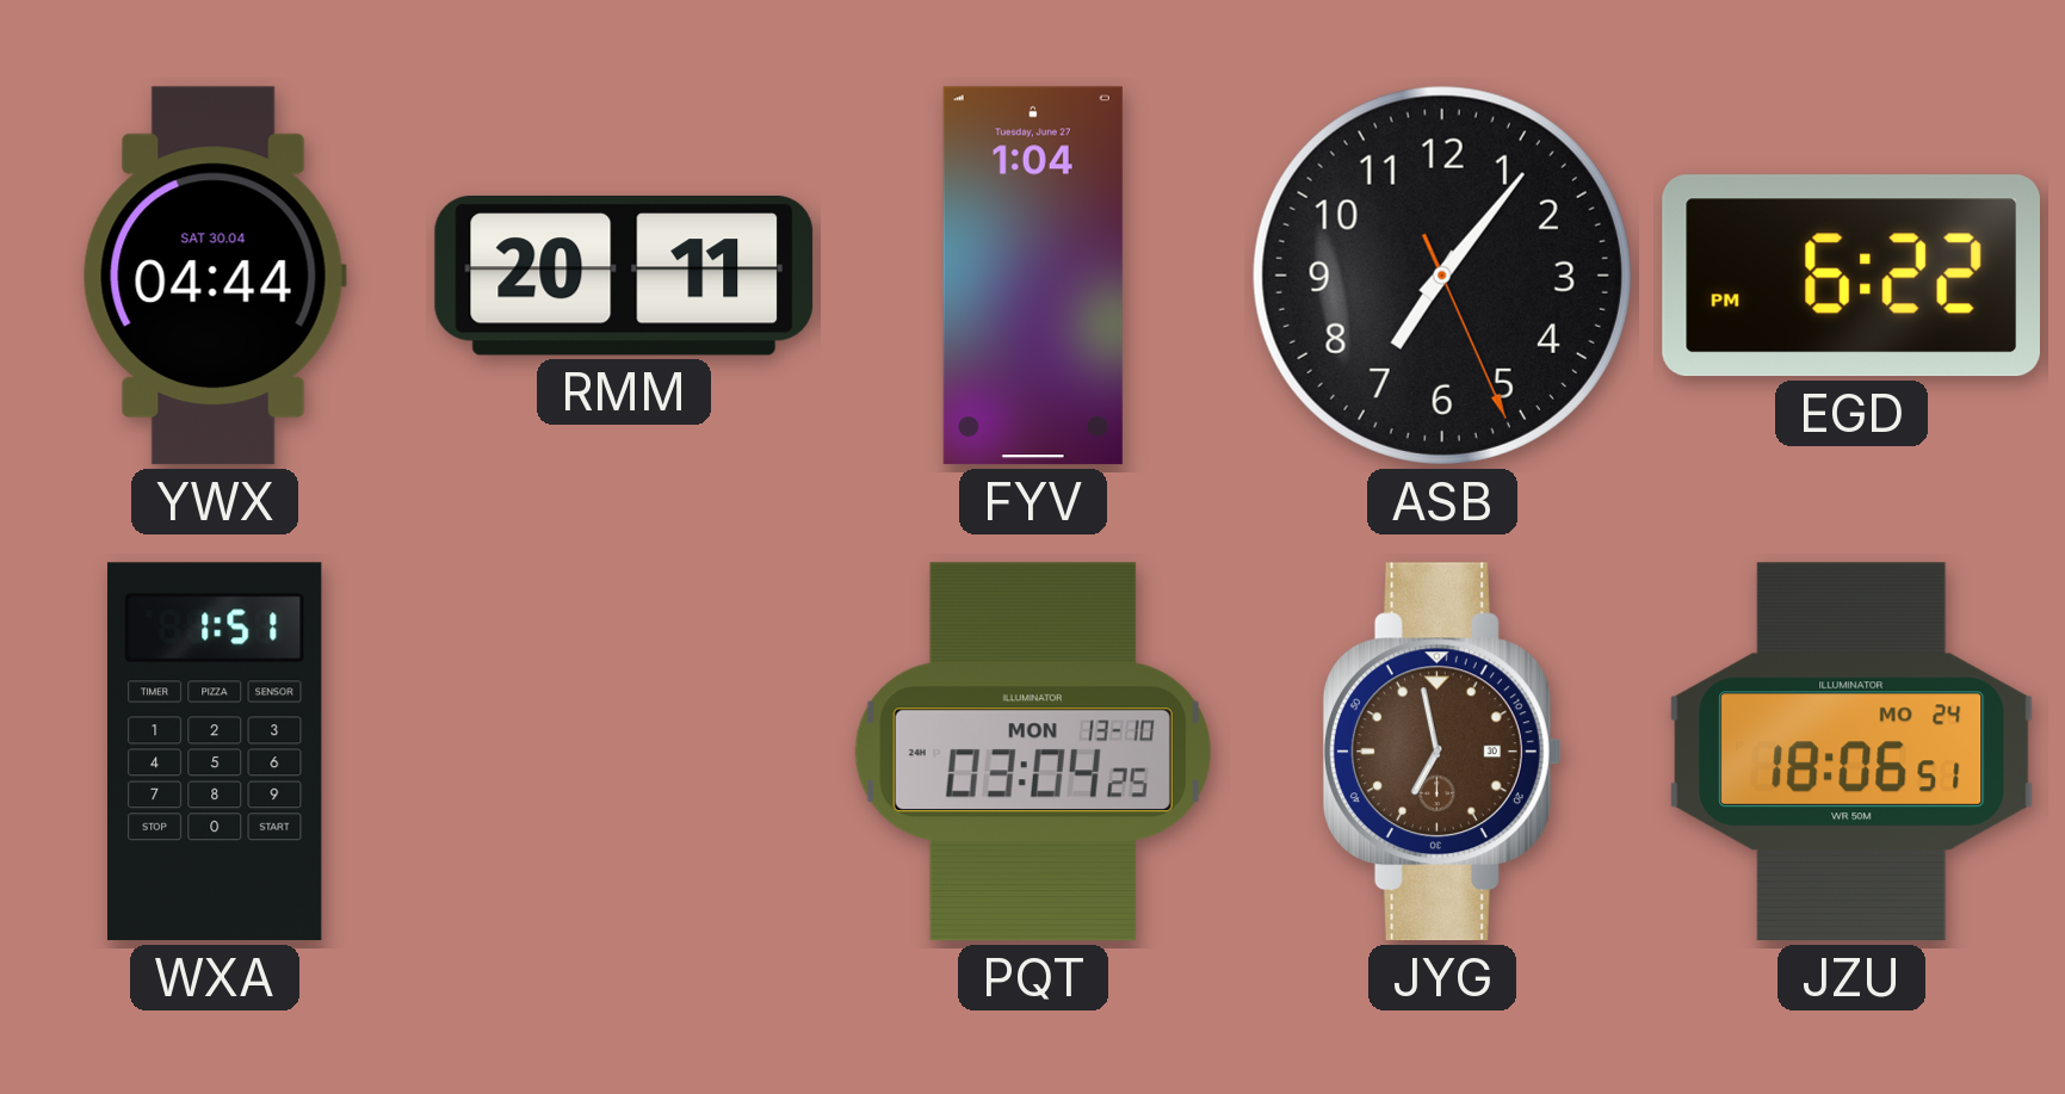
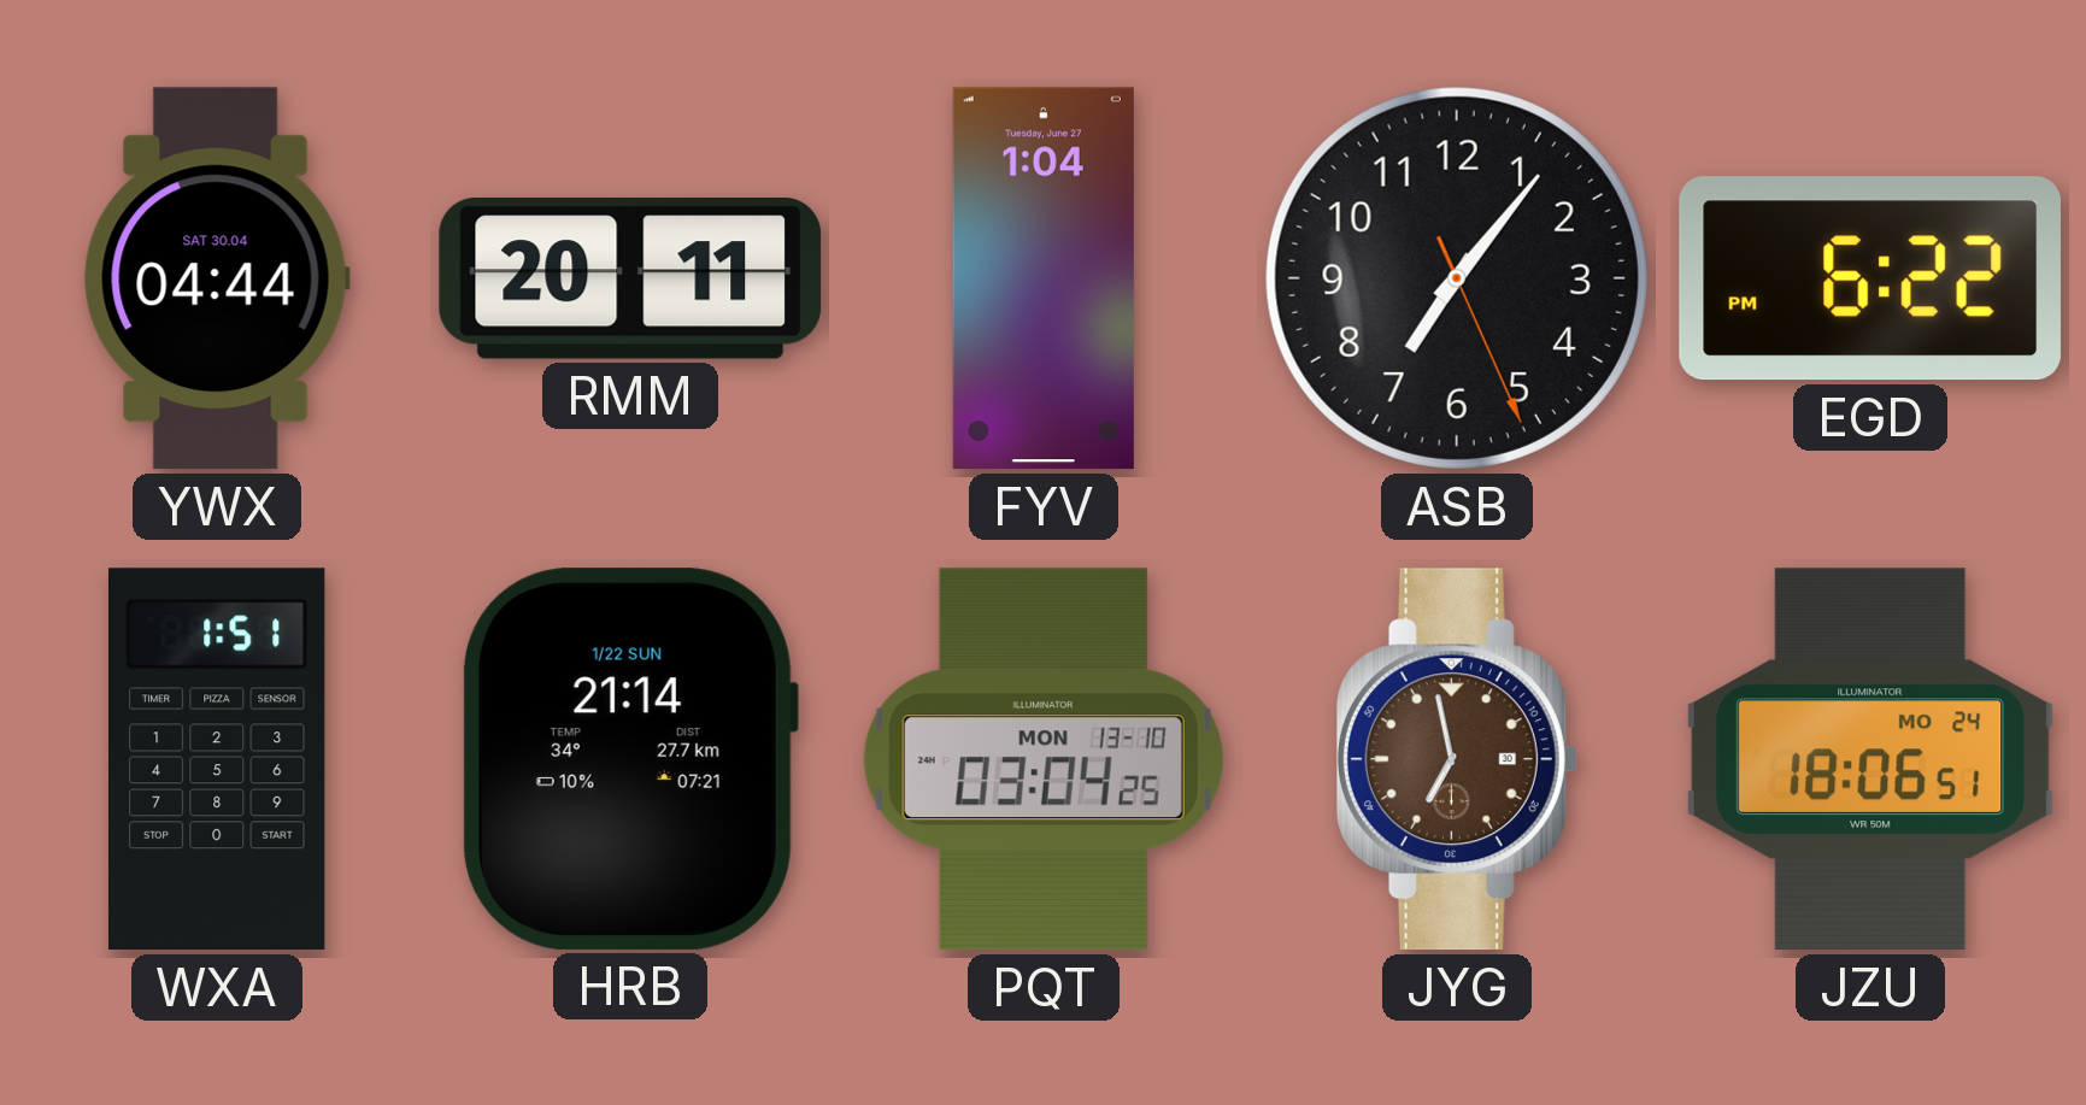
HRB: none -> 21:14
